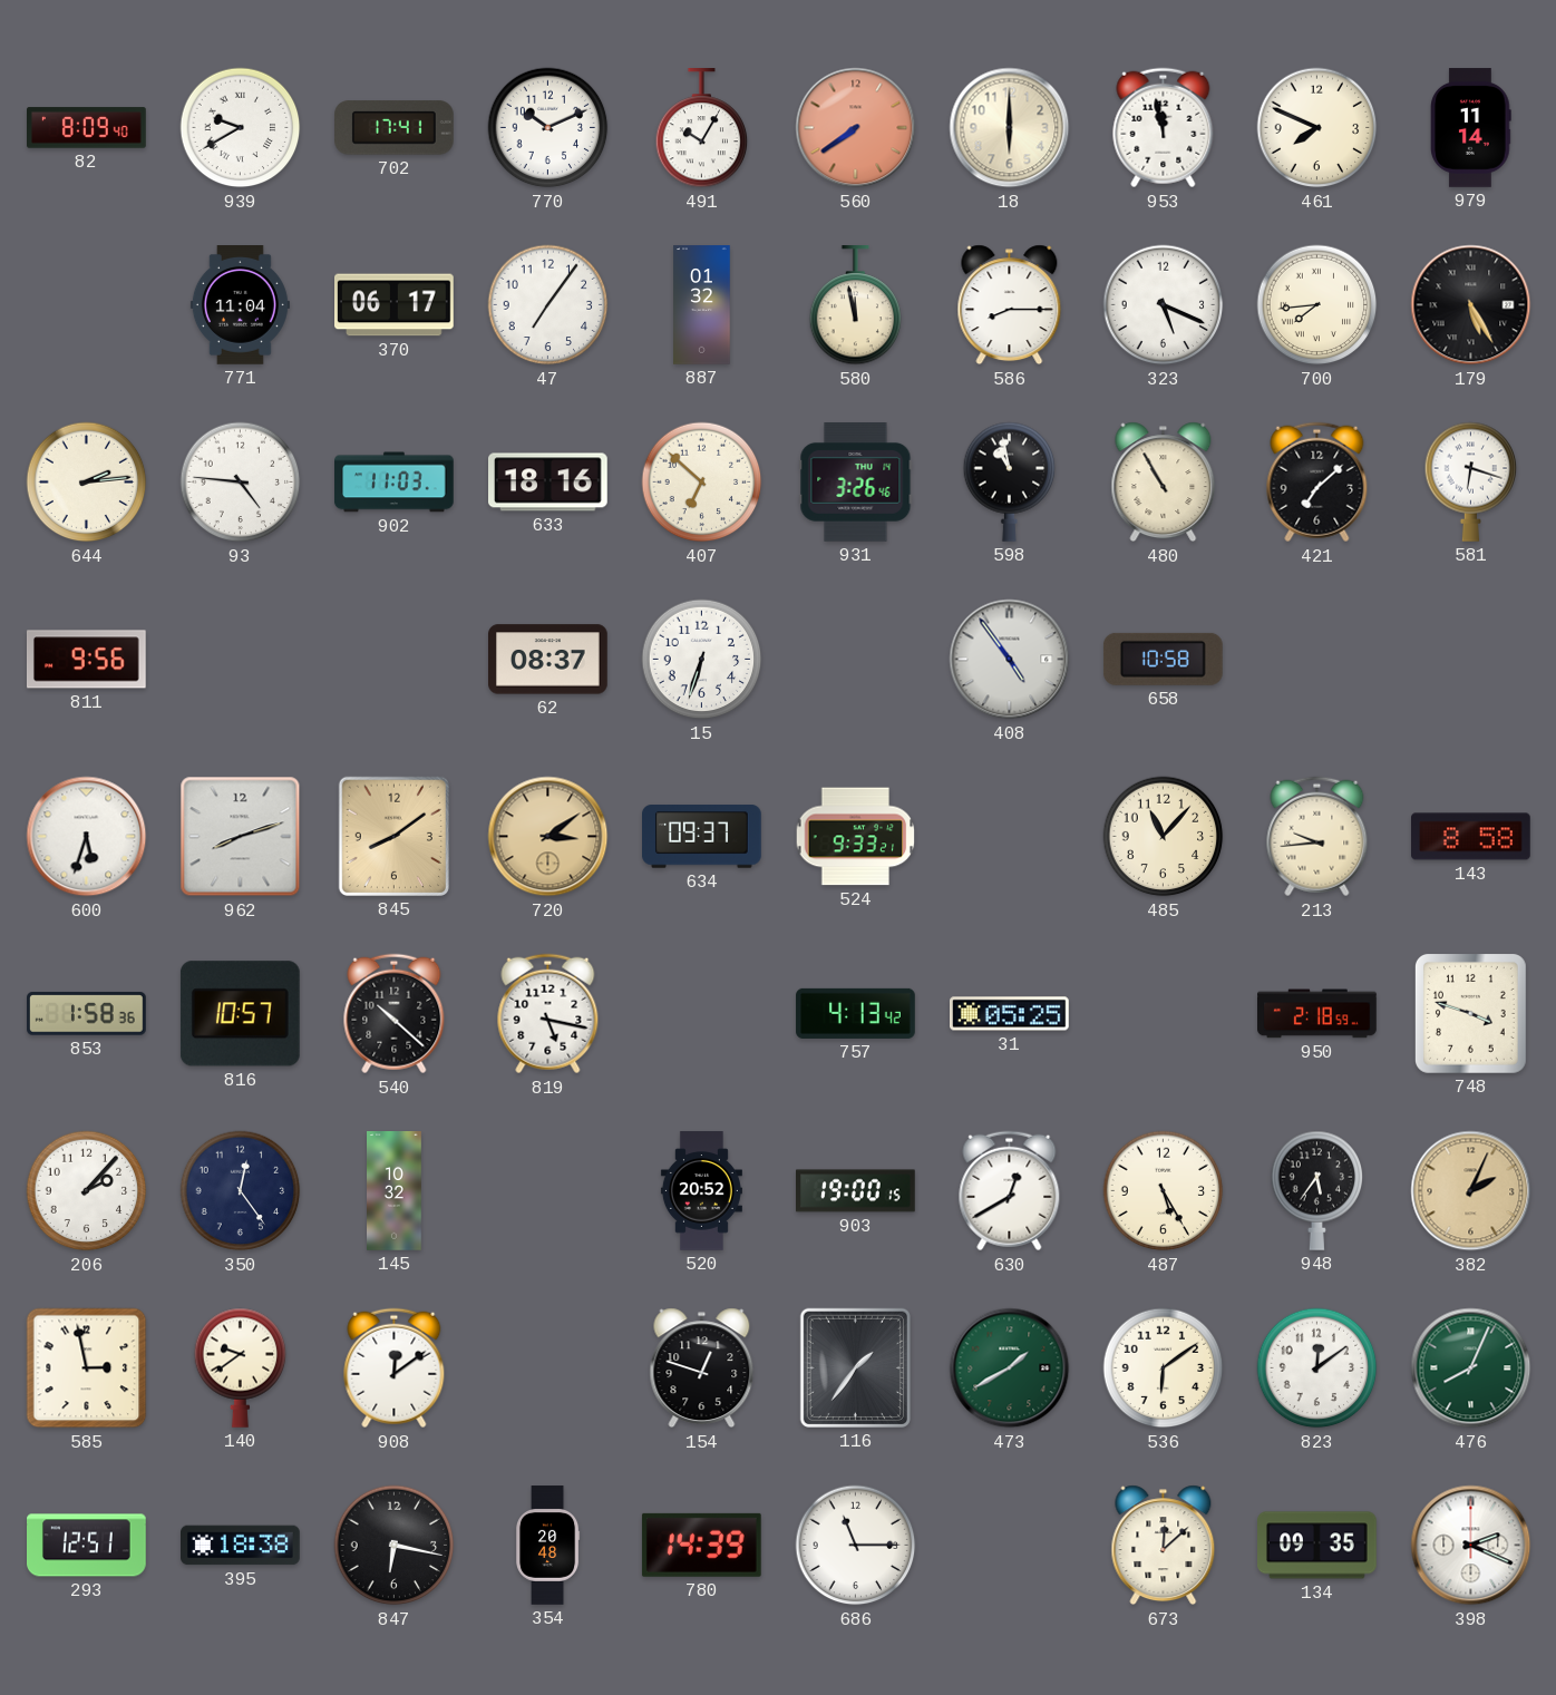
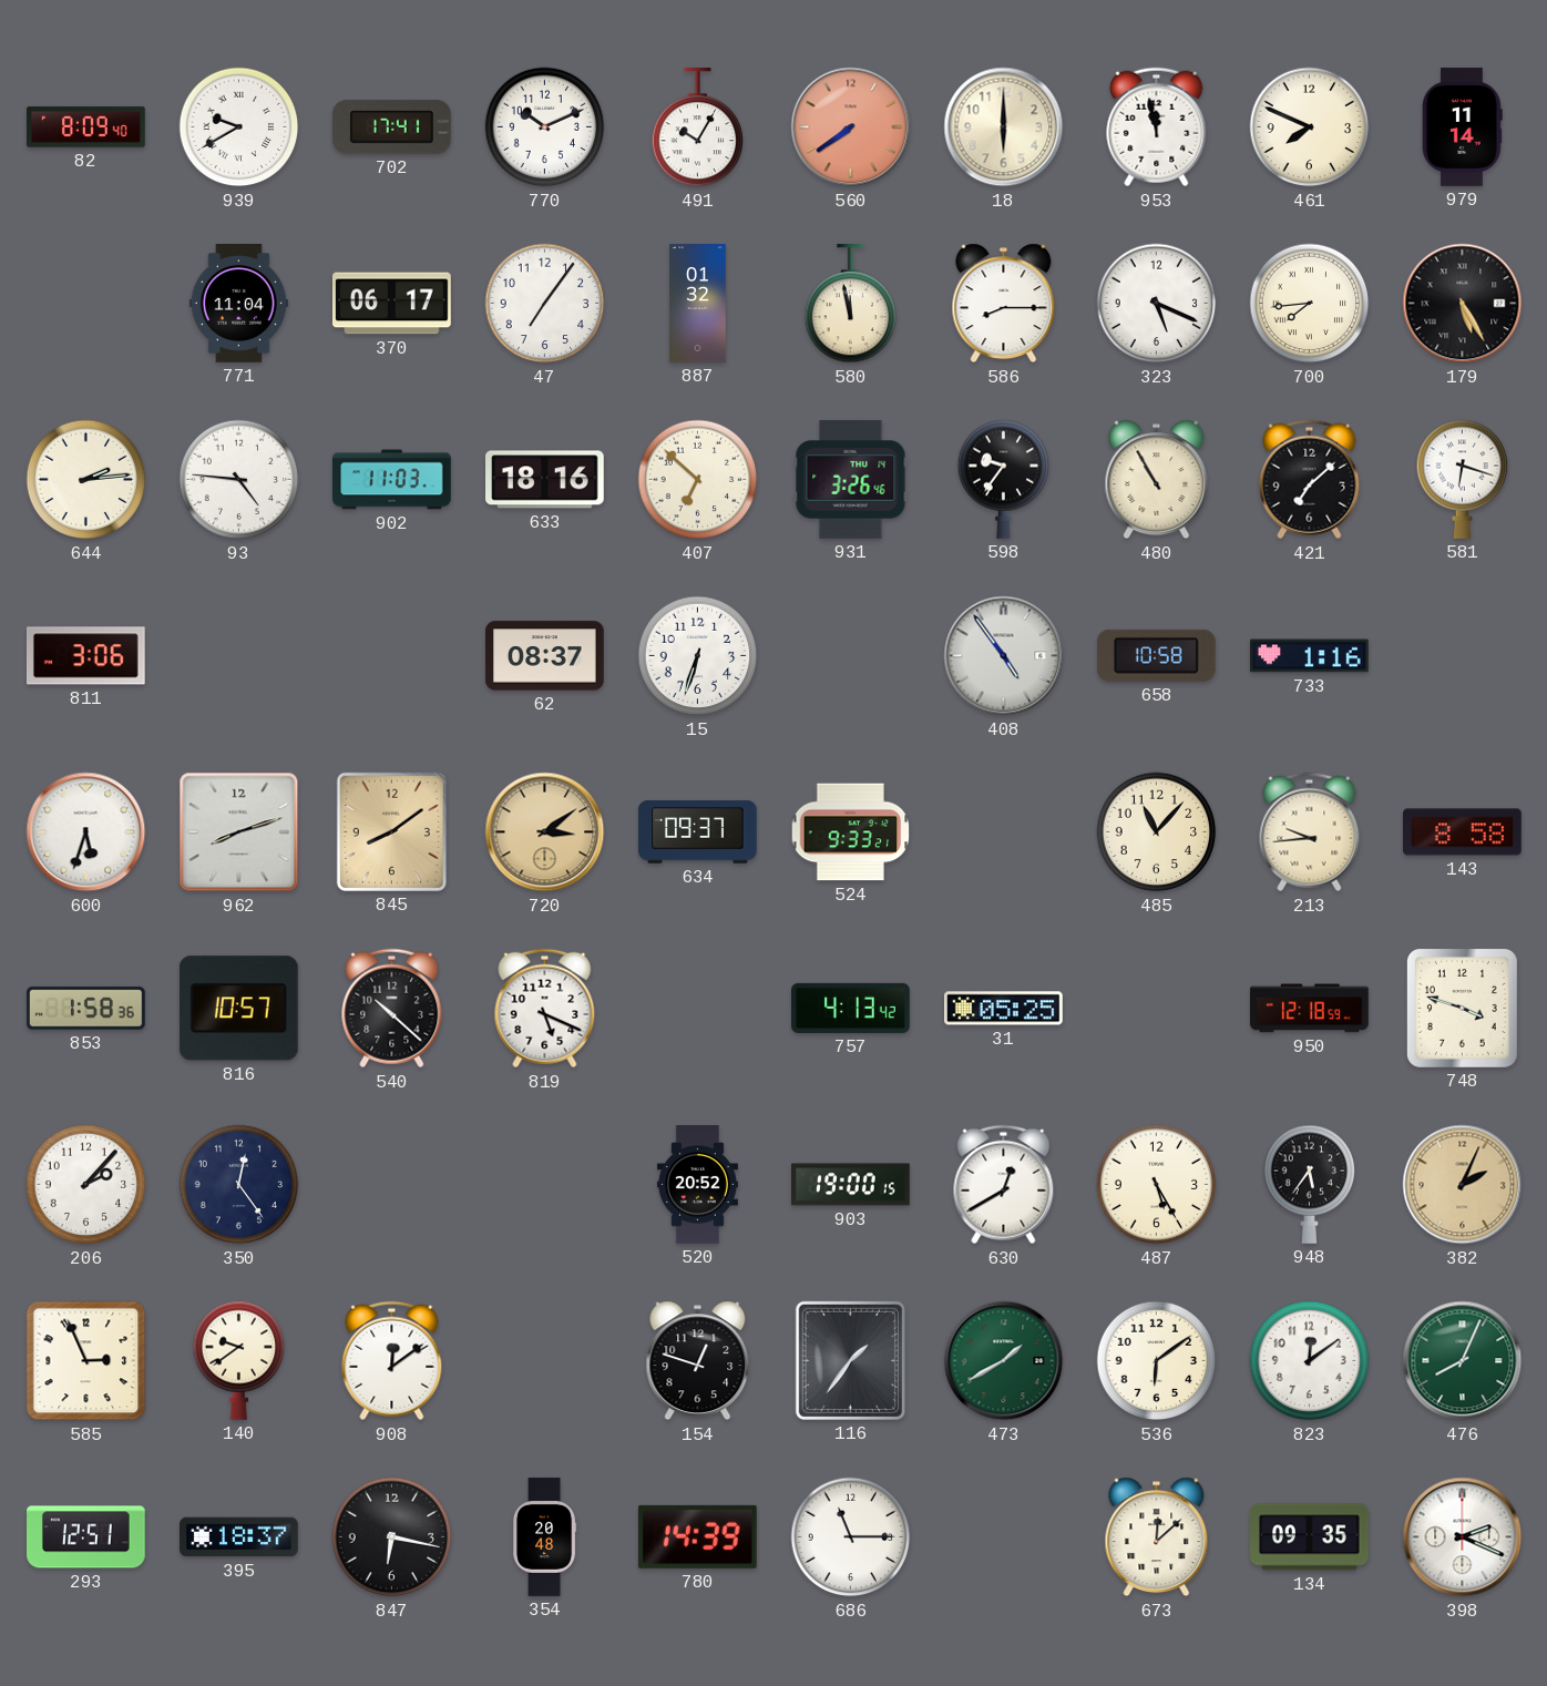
598: 10:58 -> 9:36
811: 9:56 -> 3:06
733: none -> 1:16
819: 5:17 -> 5:19
950: 2:18 -> 12:18
145: 10:32 -> none
585: 2:58 -> 2:56
395: 18:38 -> 18:37
